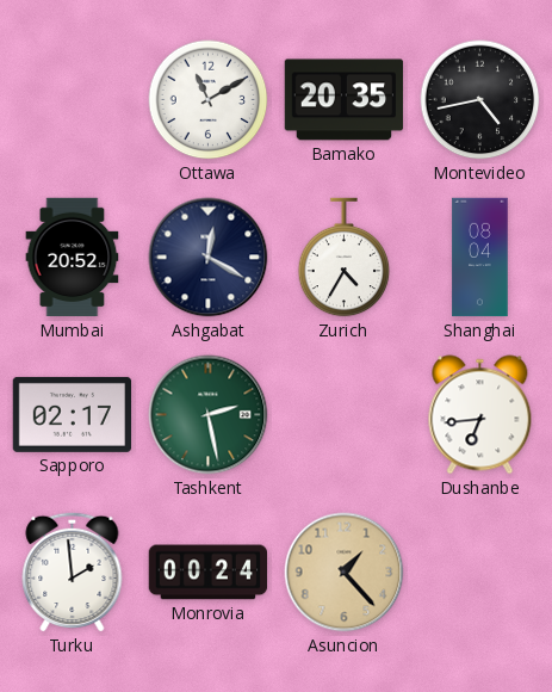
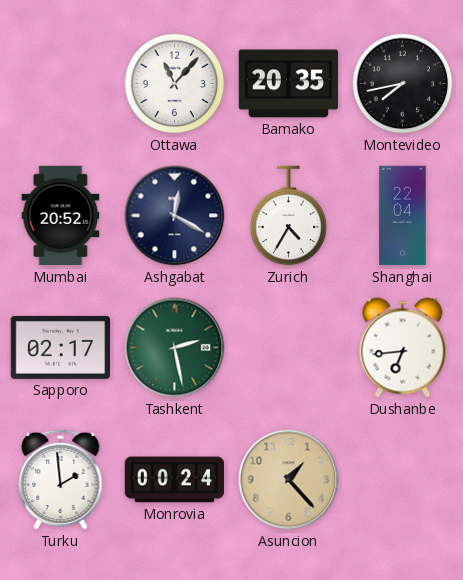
Ottawa: 11:10 -> 11:07
Montevideo: 4:43 -> 7:43
Shanghai: 08:04 -> 22:04
